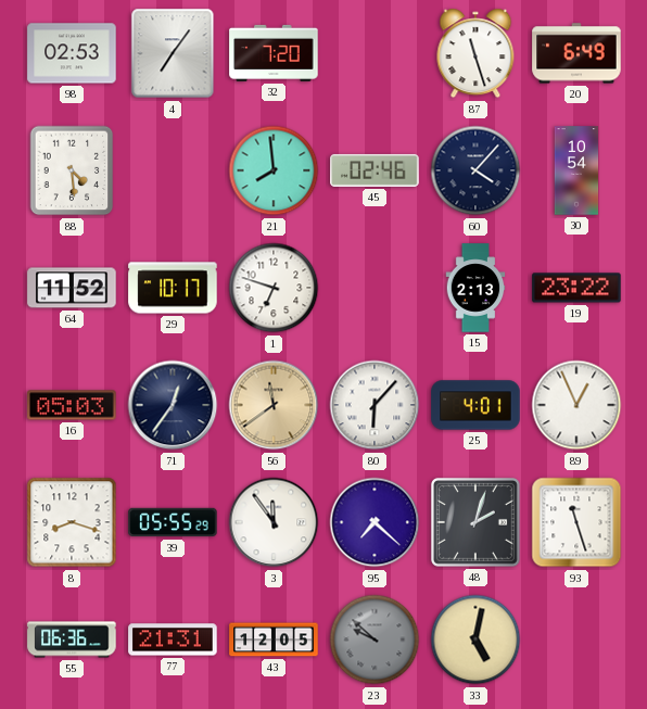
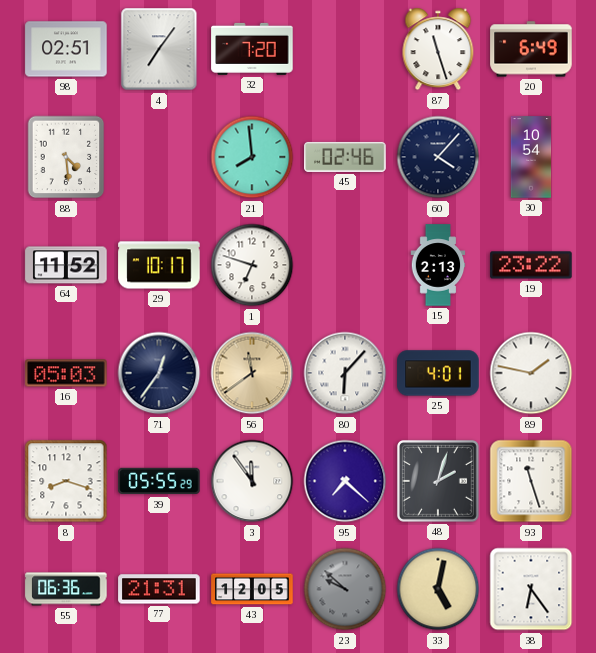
98: 02:53 -> 02:51
89: 12:56 -> 1:47
38: none -> 6:24
